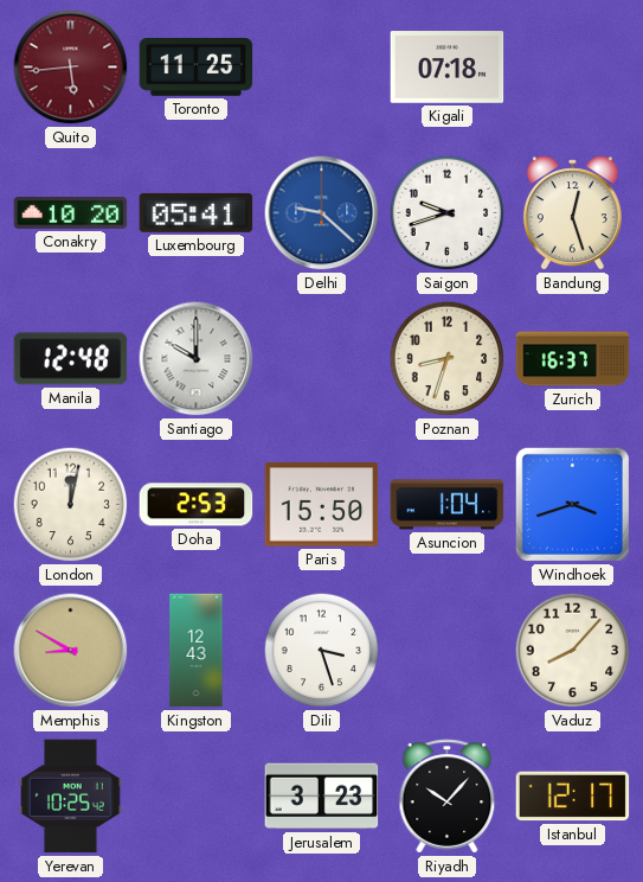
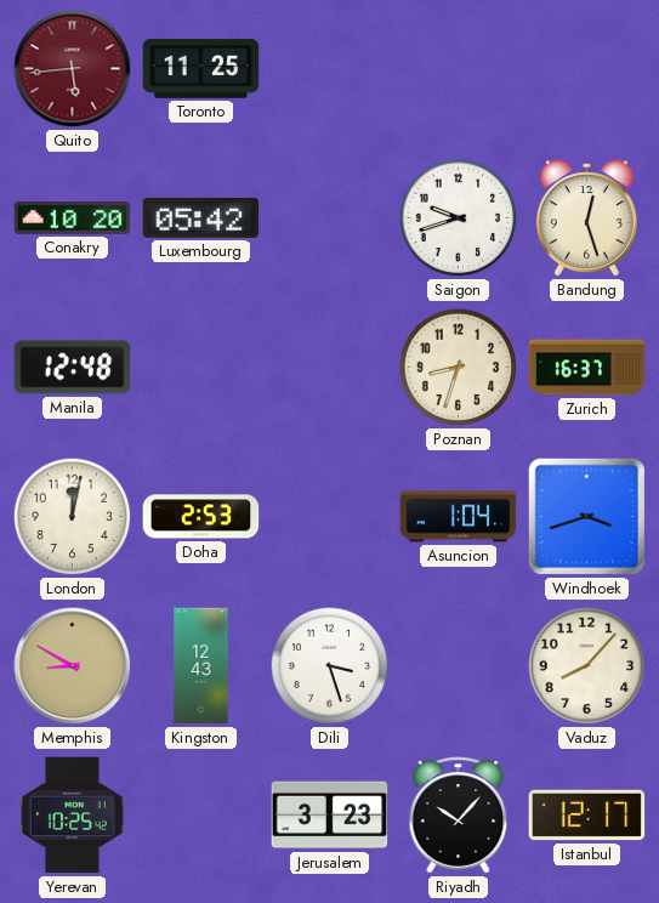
Kigali: 07:18 -> none
Luxembourg: 05:41 -> 05:42
Delhi: 9:22 -> none
Santiago: 10:00 -> none
Paris: 15:50 -> none
